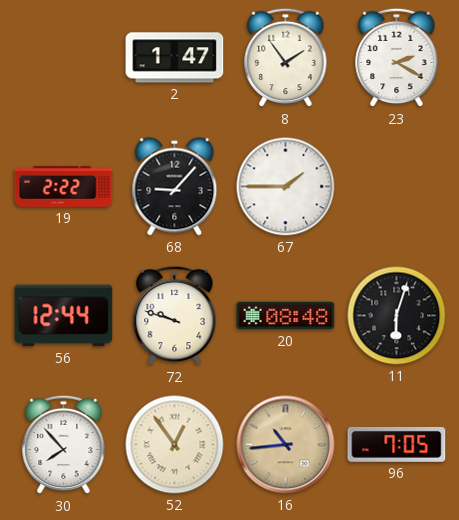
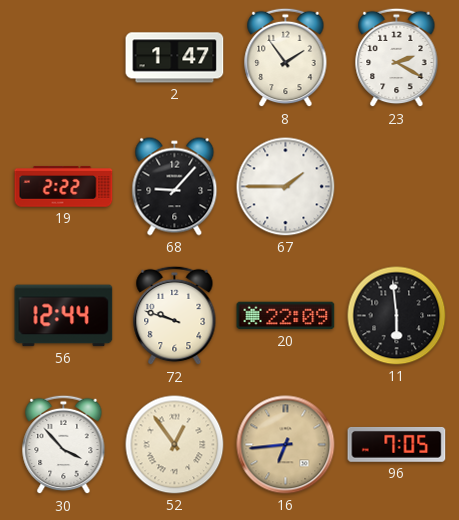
20: 08:48 -> 22:09
11: 6:03 -> 5:59
30: 7:53 -> 3:53
16: 10:44 -> 6:44
